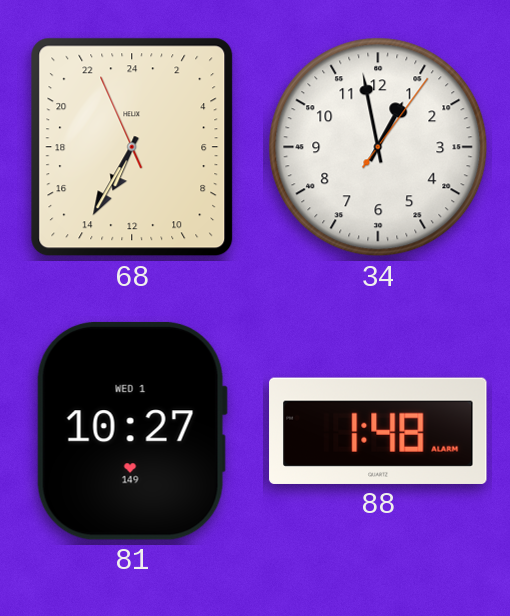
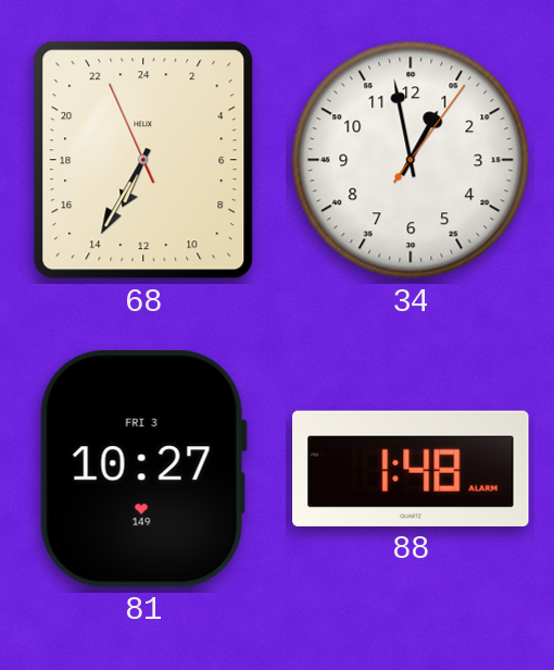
81 date: WED 1 -> FRI 3
